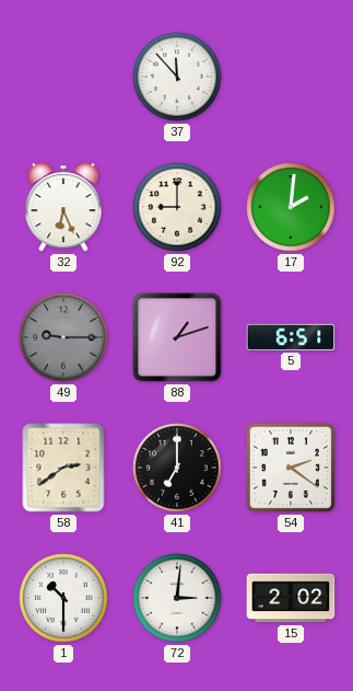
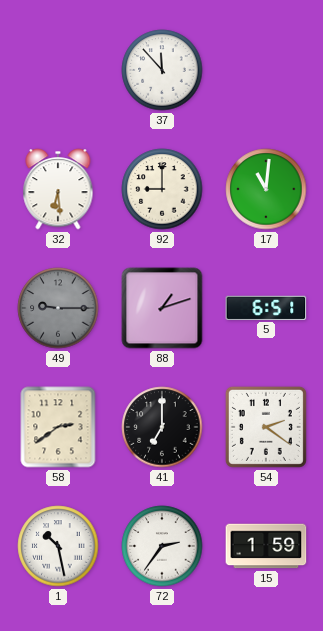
32: 6:26 -> 6:29
17: 2:01 -> 11:01
1: 10:30 -> 10:28
72: 3:01 -> 2:36
15: 2:02 -> 1:59
